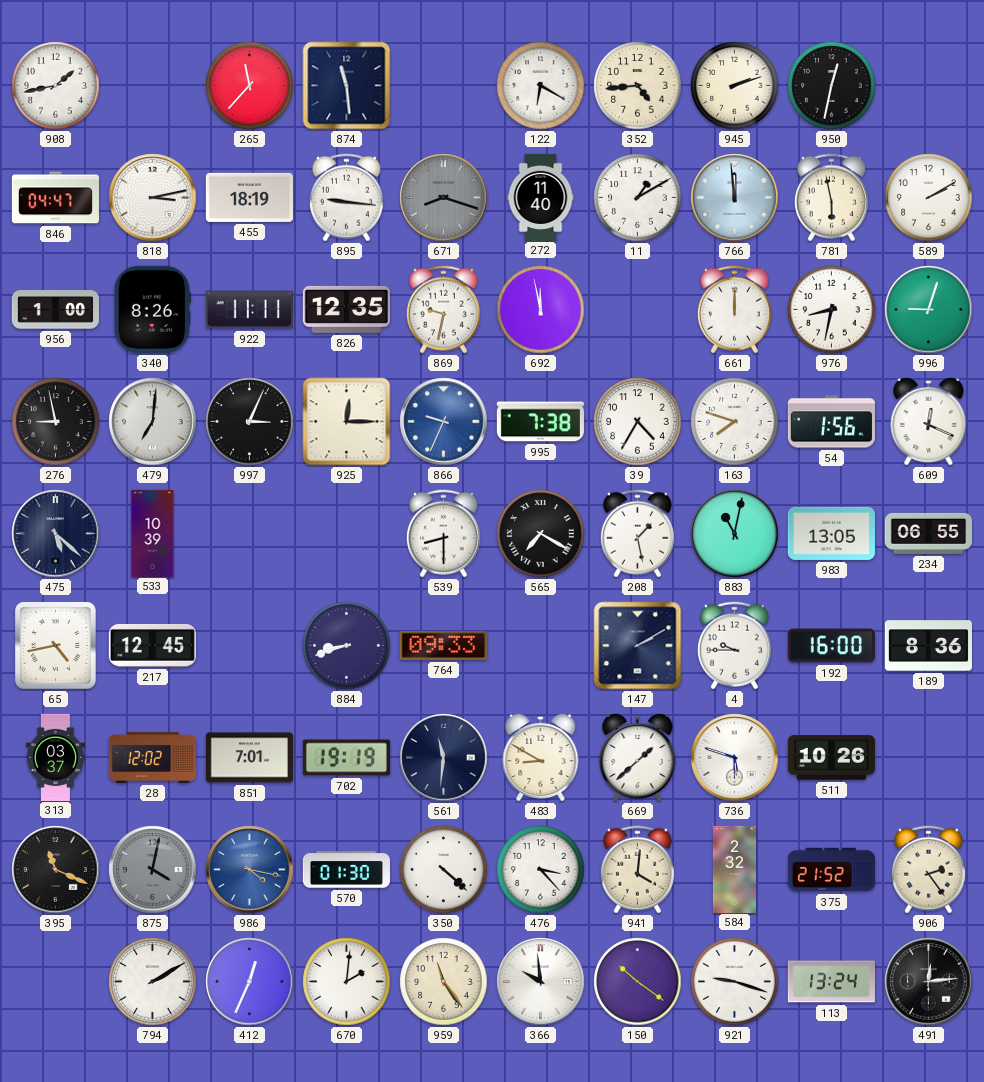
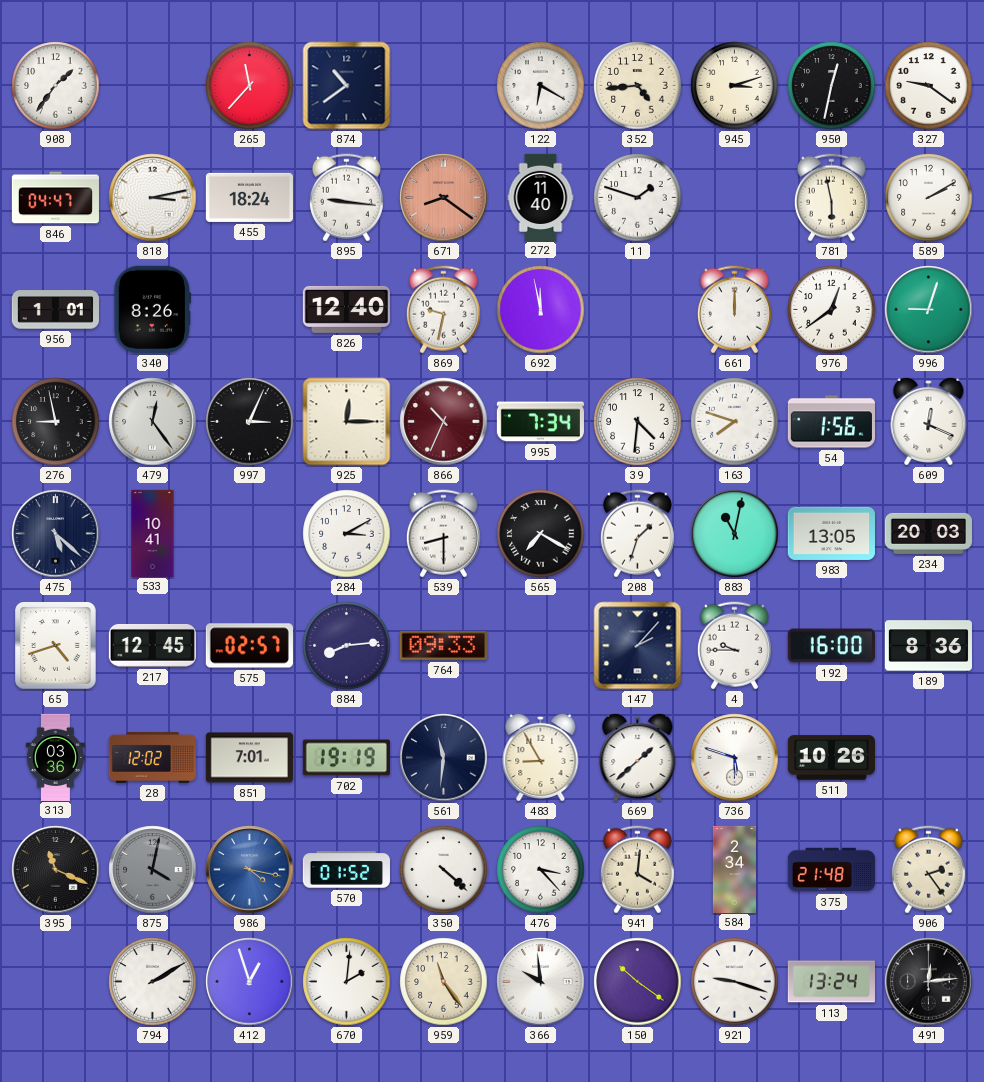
908: 1:43 -> 1:36
874: 11:29 -> 10:39
945: 2:12 -> 3:12
327: none -> 9:21
455: 18:19 -> 18:24
671: 8:18 -> 8:21
671 dial: grey -> salmon
11: 1:10 -> 1:48
766: 11:59 -> none
956: 1:00 -> 1:01
922: 11:11 -> none
826: 12:35 -> 12:40
976: 8:32 -> 12:39
479: 7:01 -> 12:24
866: 9:34 -> 10:34
866 dial: blue -> burgundy
995: 7:38 -> 7:34
39: 4:35 -> 4:31
533: 10:39 -> 10:41
284: none -> 3:10
208: 1:28 -> 1:33
234: 06:55 -> 20:03
65: 4:43 -> 4:42
575: none -> 02:57
884: 8:42 -> 8:14
147: 2:10 -> 2:07
313: 03:37 -> 03:36
483: 8:50 -> 8:55
570: 01:30 -> 01:52
584: 2:32 -> 2:34
375: 21:52 -> 21:48
412: 12:34 -> 12:57
